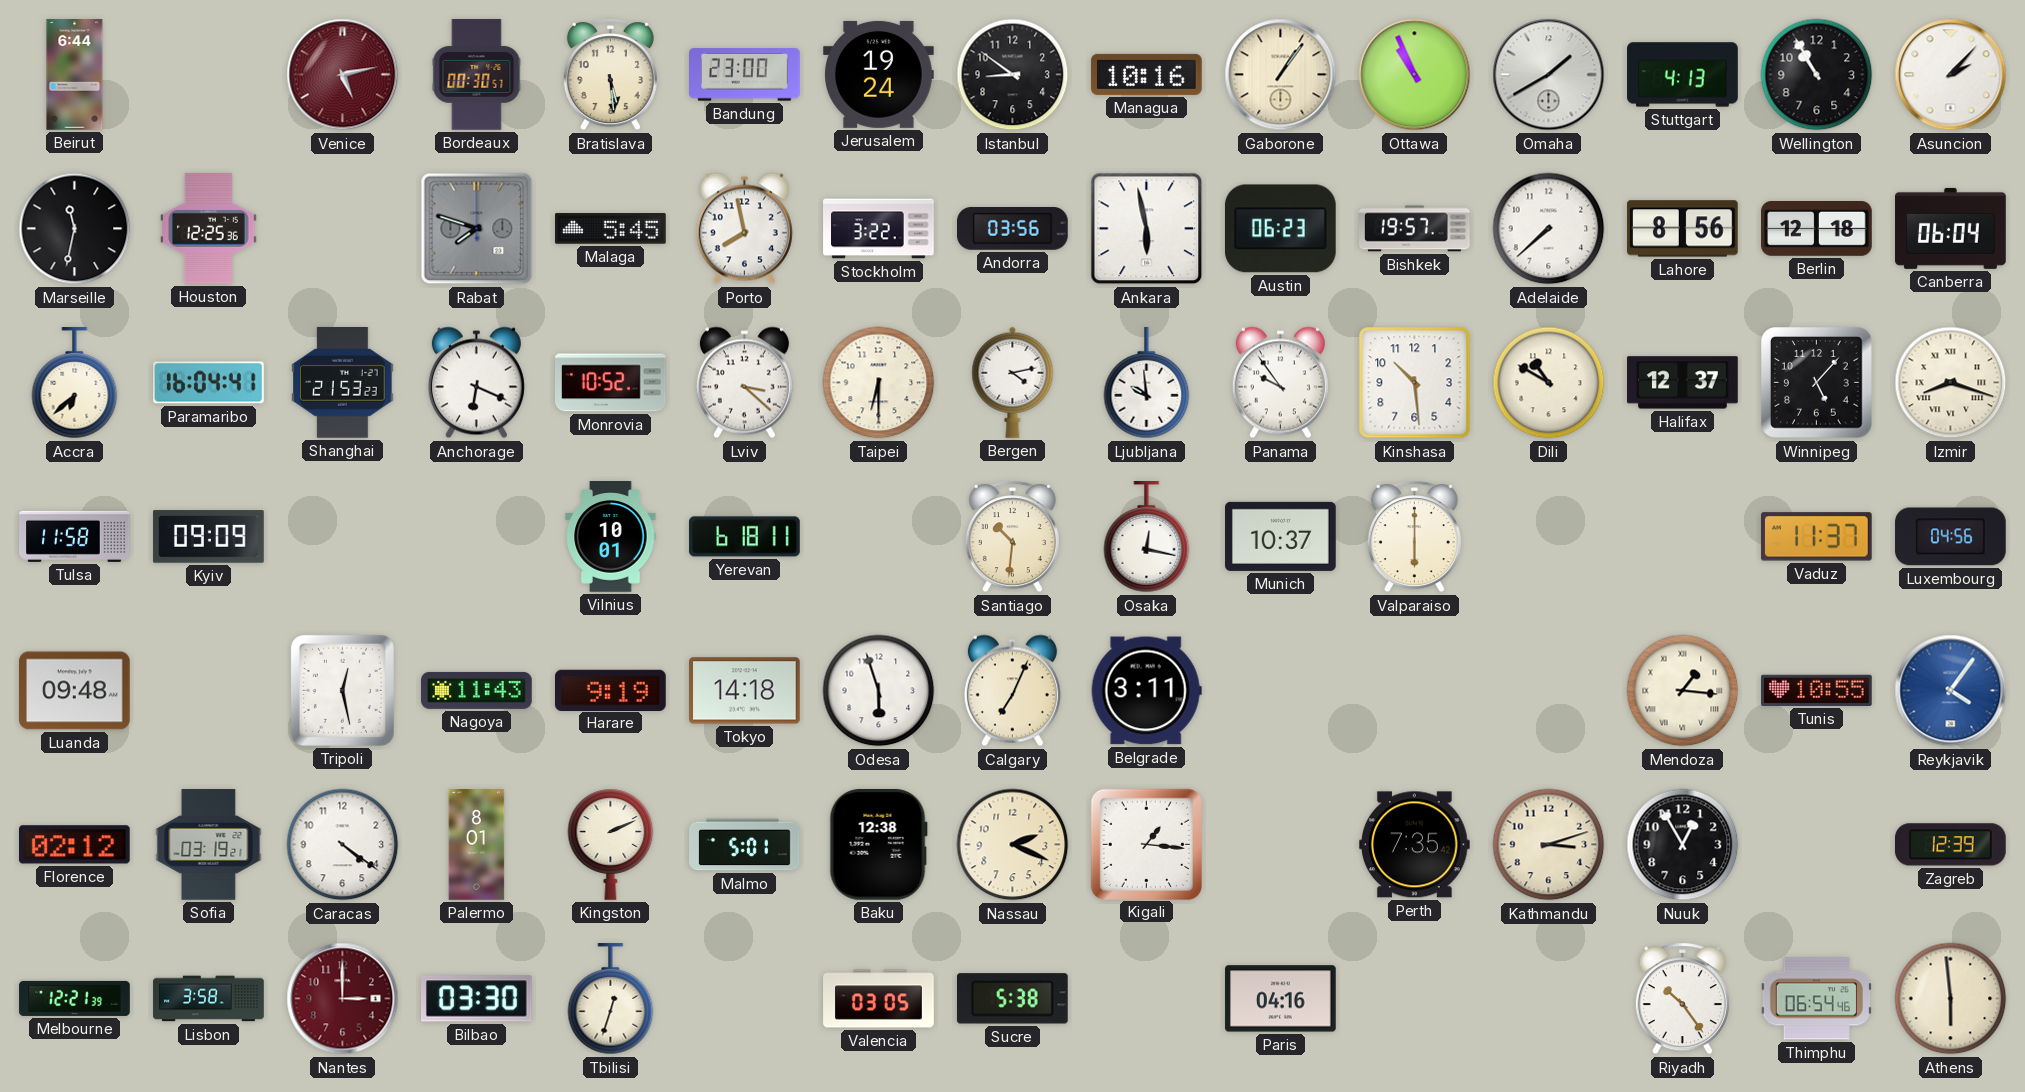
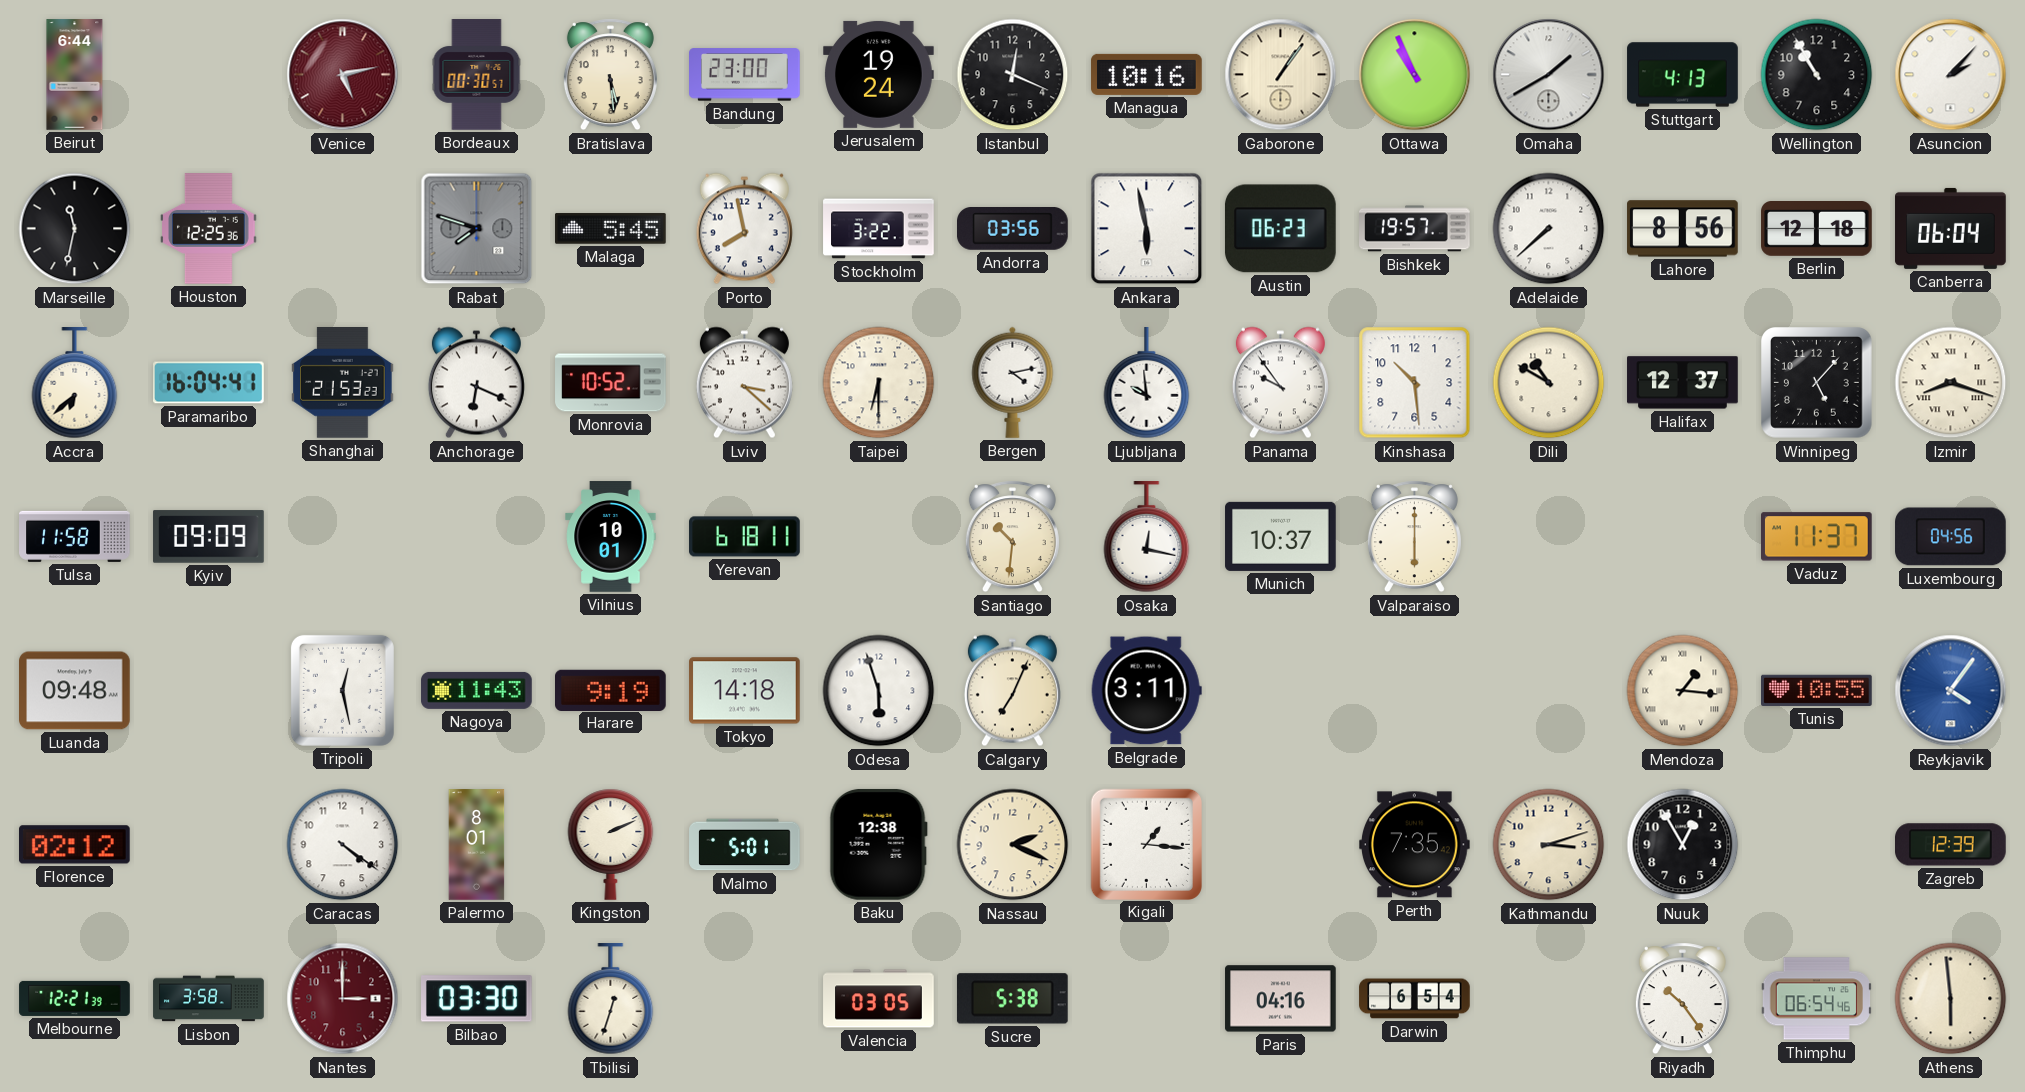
Istanbul: 8:51 -> 12:19
Sofia: 03:19 -> none
Darwin: none -> 6:54
